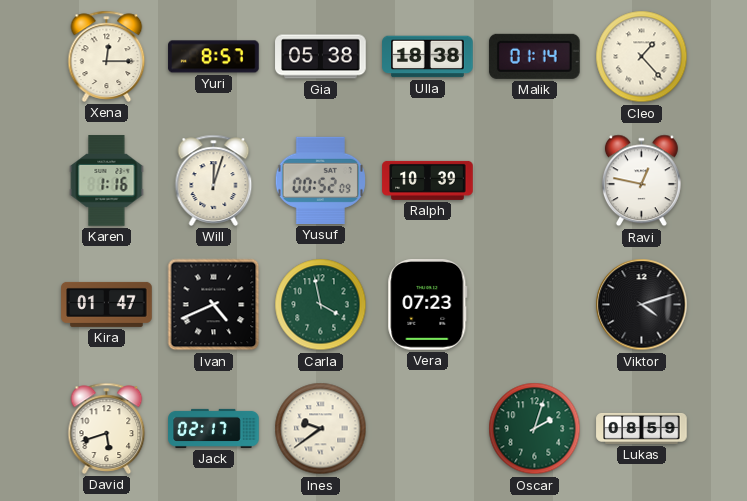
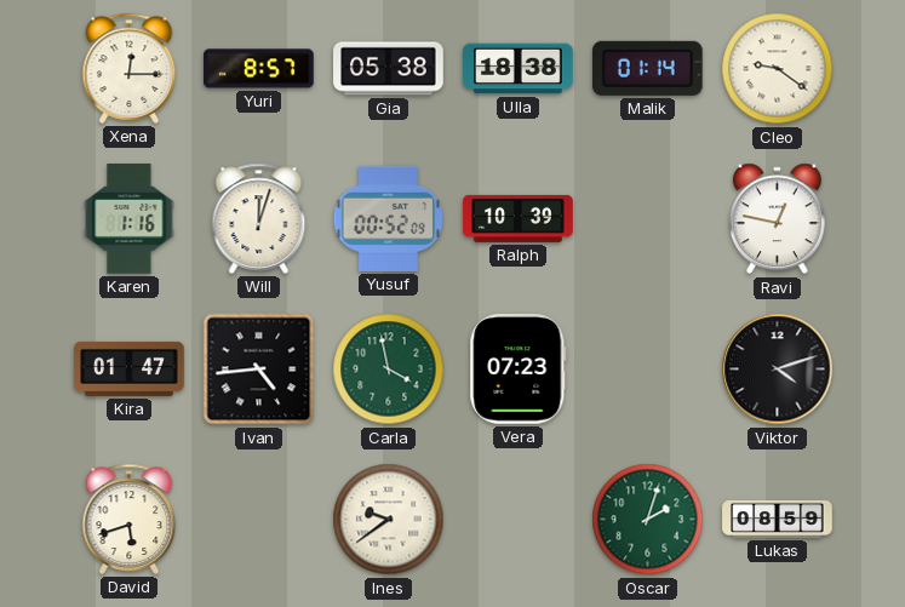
Cleo: 1:23 -> 9:21
Ivan: 4:41 -> 4:44
Jack: 02:17 -> none
